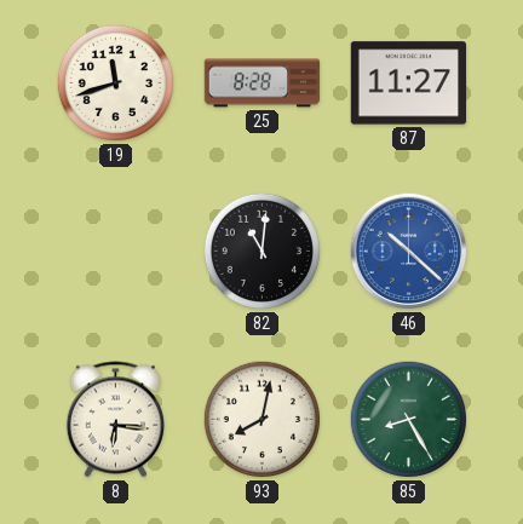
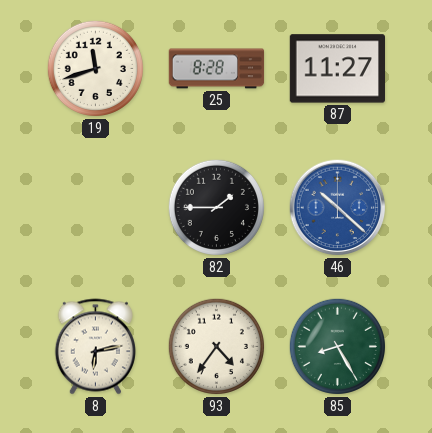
82: 11:01 -> 1:45
8: 6:16 -> 6:13
93: 8:02 -> 4:36
